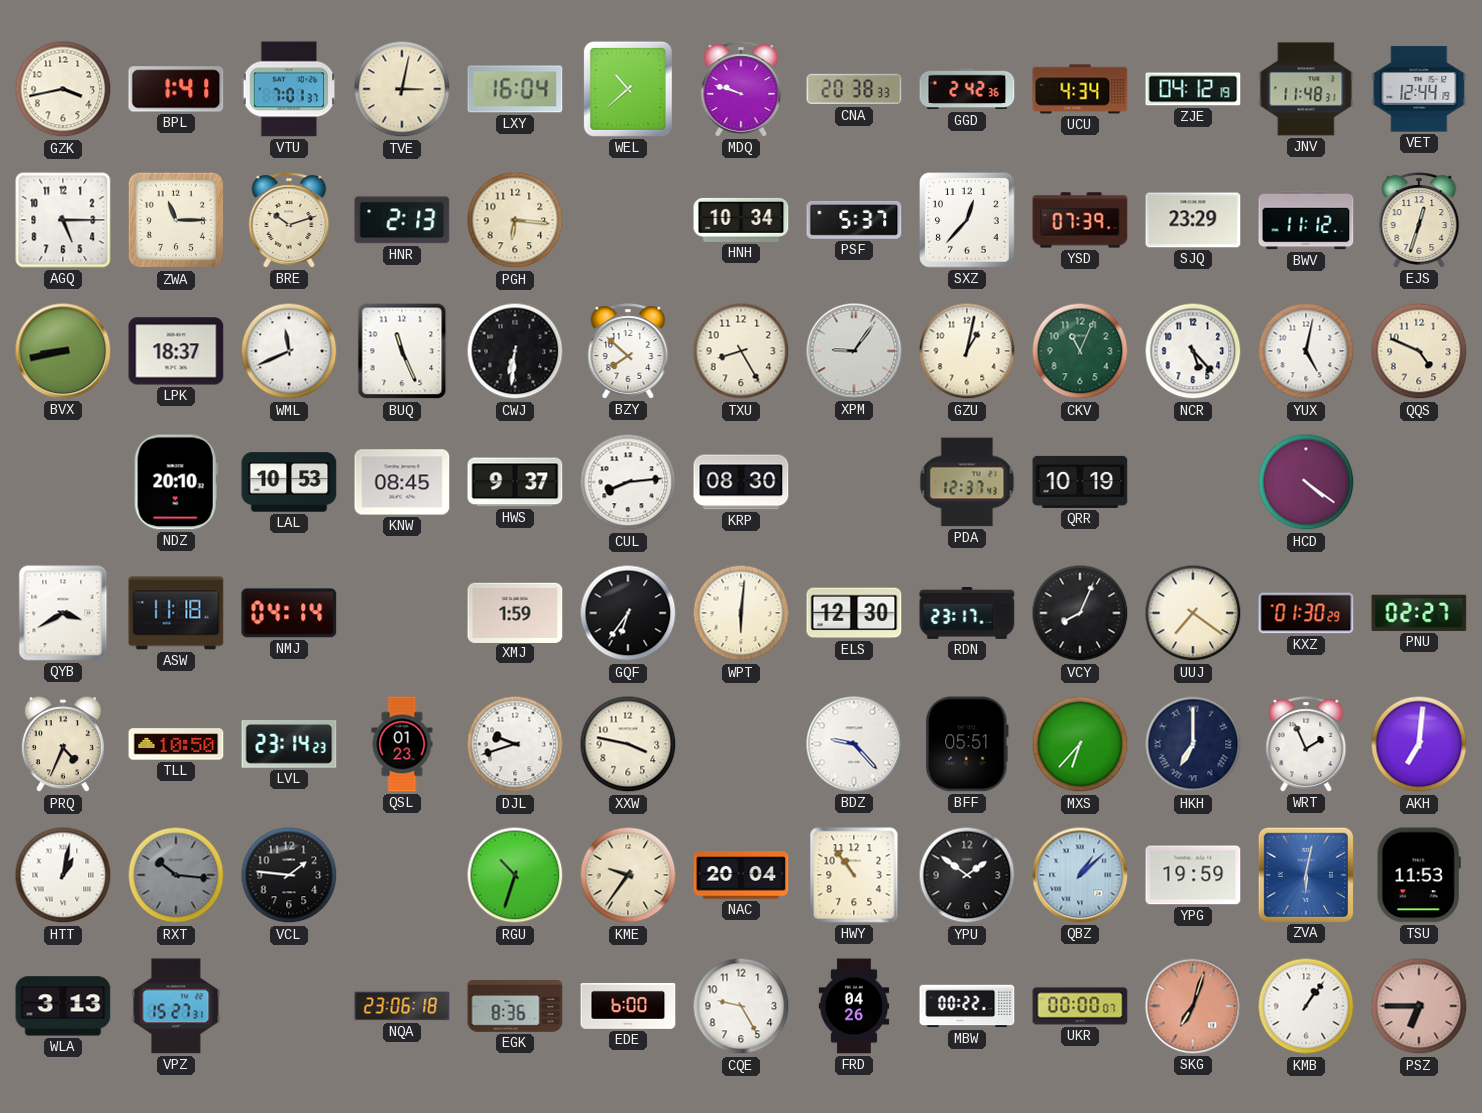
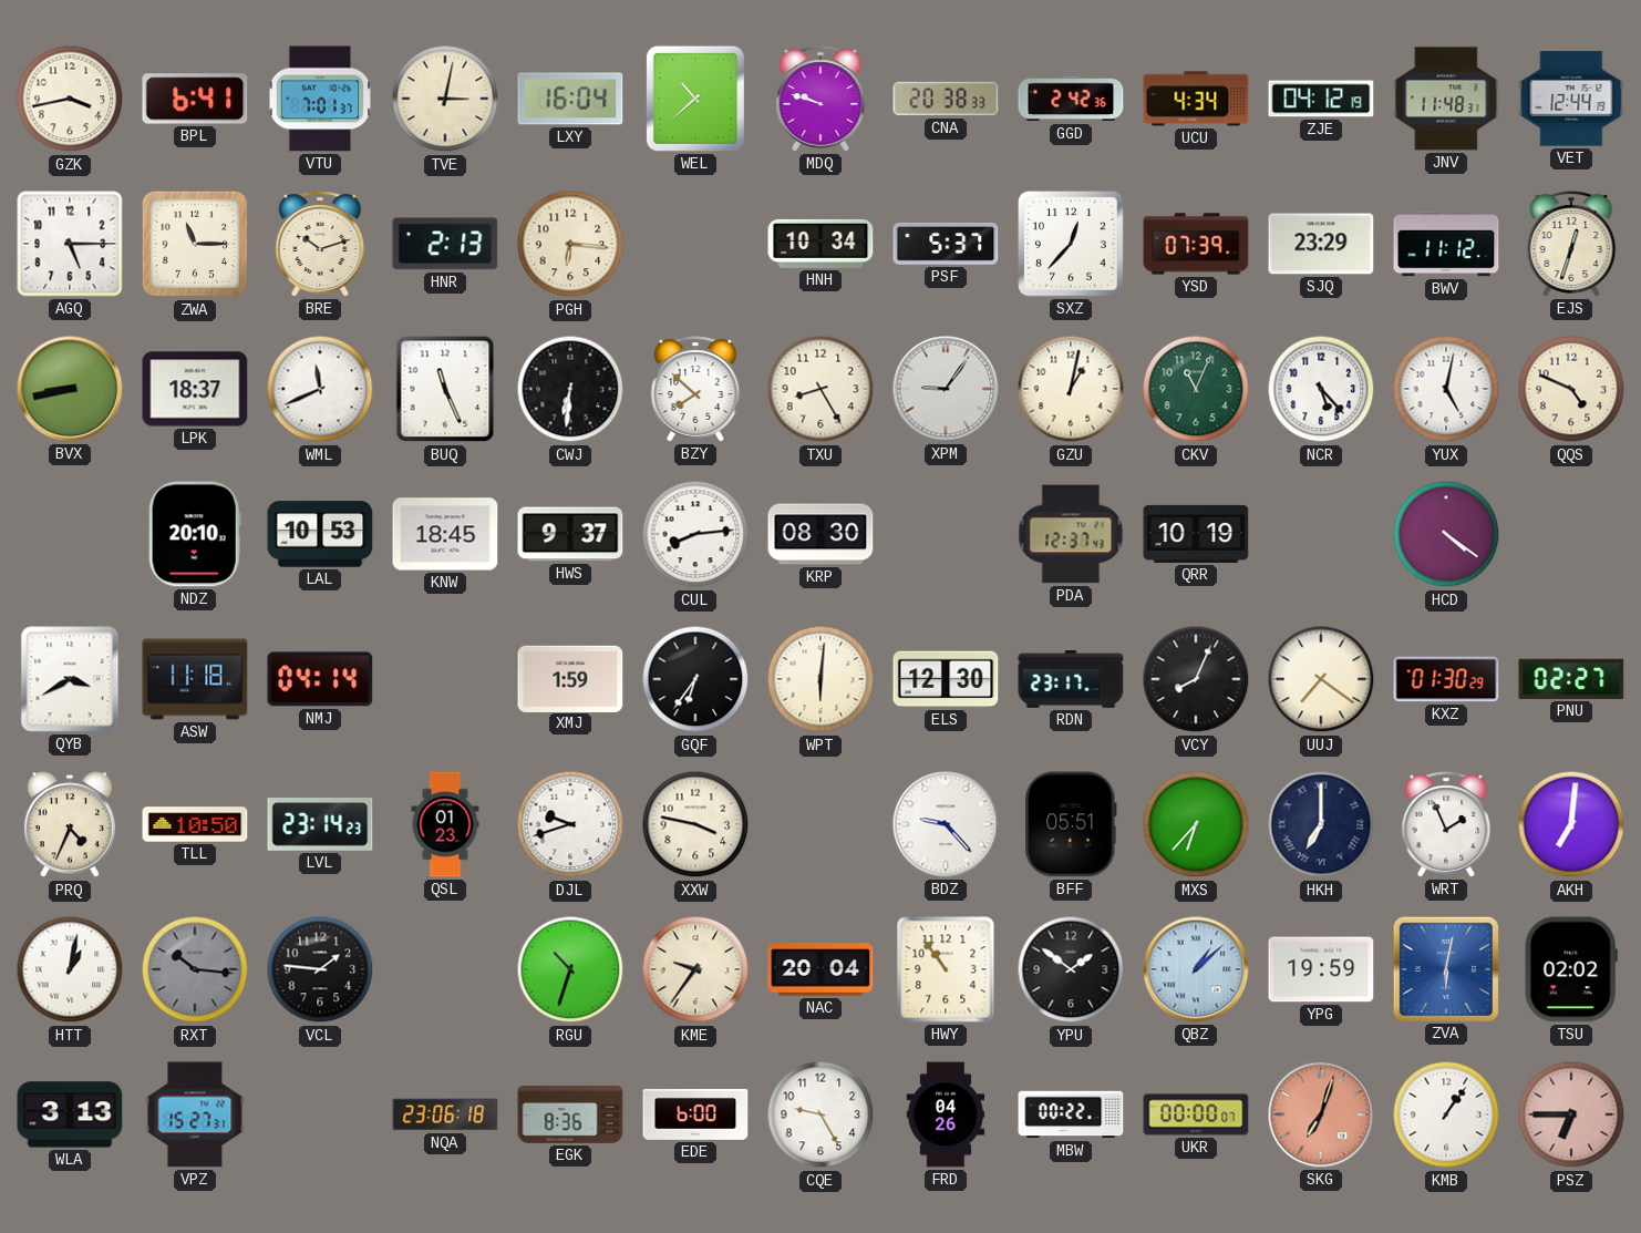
BPL: 1:41 -> 6:41
KNW: 08:45 -> 18:45
TSU: 11:53 -> 02:02
